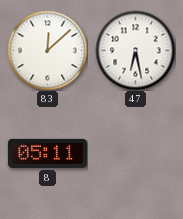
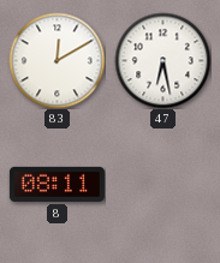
83: 12:08 -> 12:10
8: 05:11 -> 08:11
